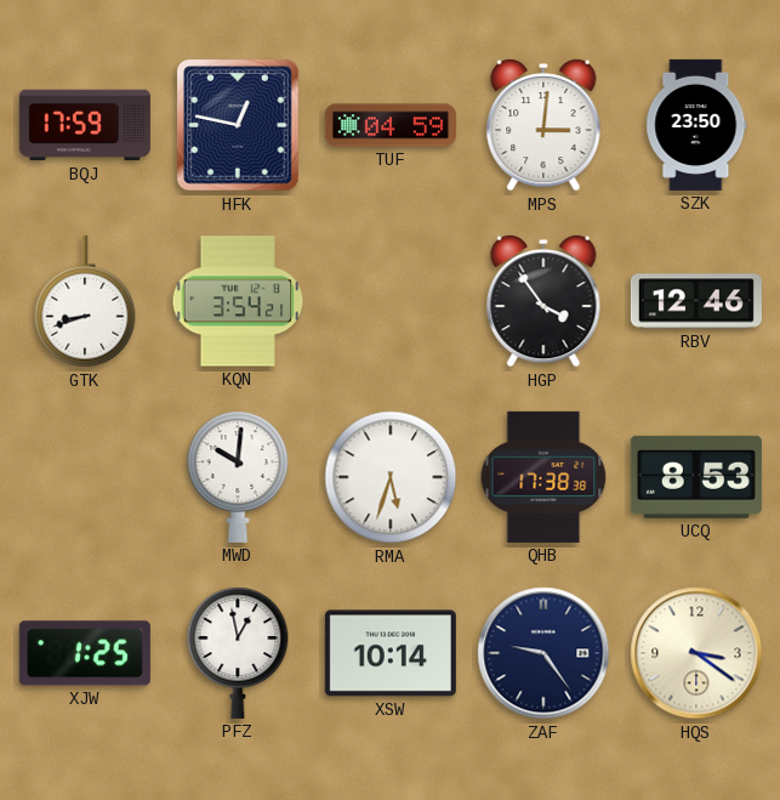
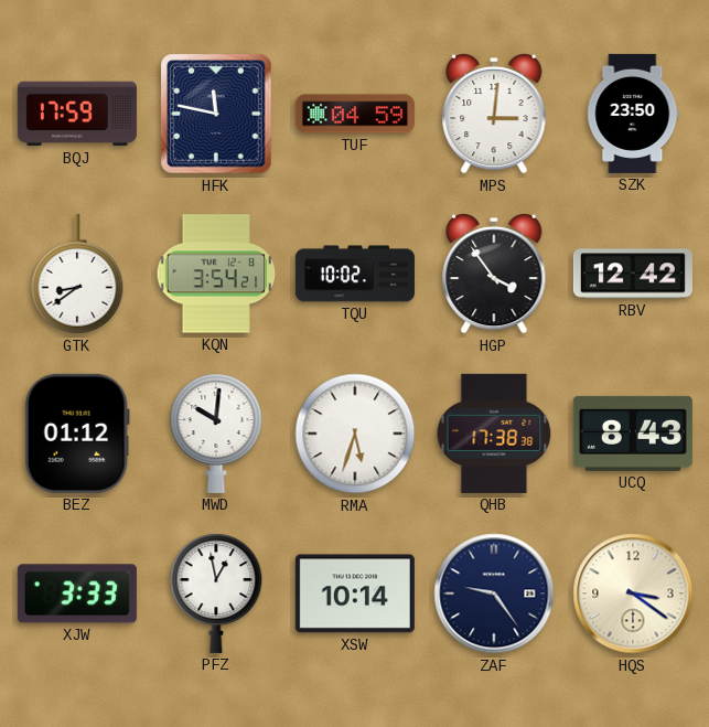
HFK: 12:47 -> 11:47
GTK: 8:42 -> 8:39
TQU: none -> 10:02
RBV: 12:46 -> 12:42
BEZ: none -> 01:12
UCQ: 8:53 -> 8:43
XJW: 1:25 -> 3:33
